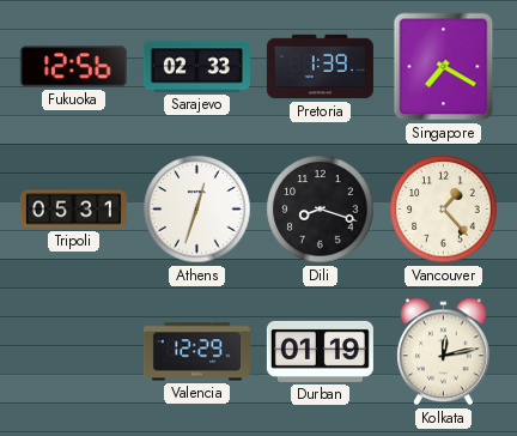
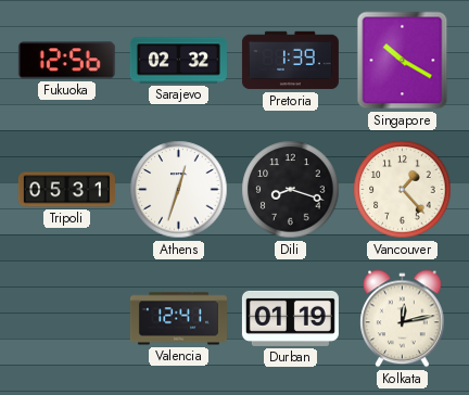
Sarajevo: 02:33 -> 02:32
Singapore: 7:20 -> 10:20
Valencia: 12:29 -> 12:41
